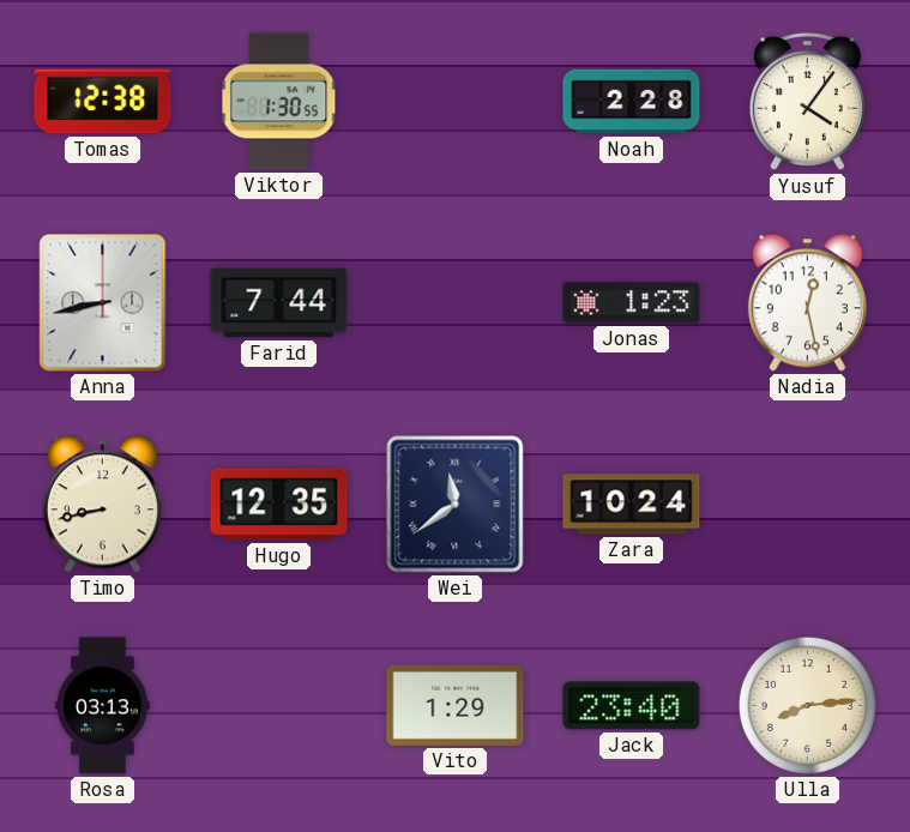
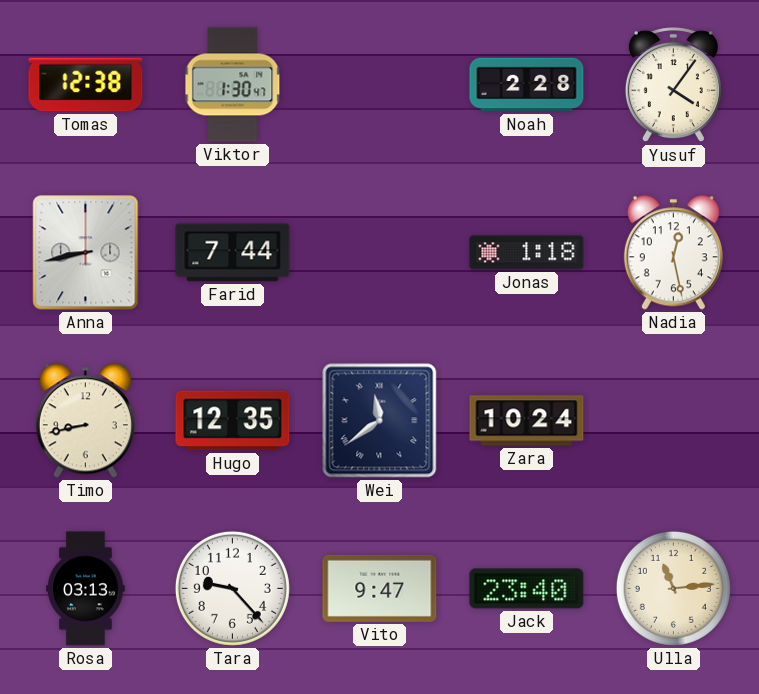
Viktor: 1:30:55 -> 1:30:47
Jonas: 1:23 -> 1:18
Tara: none -> 9:23
Vito: 1:29 -> 9:47
Ulla: 8:14 -> 11:14
